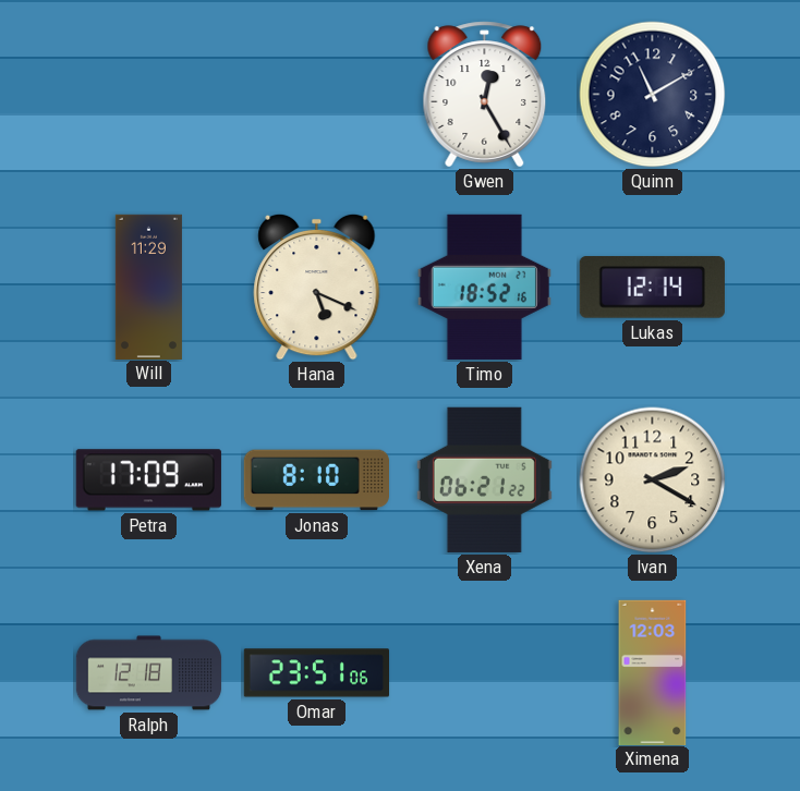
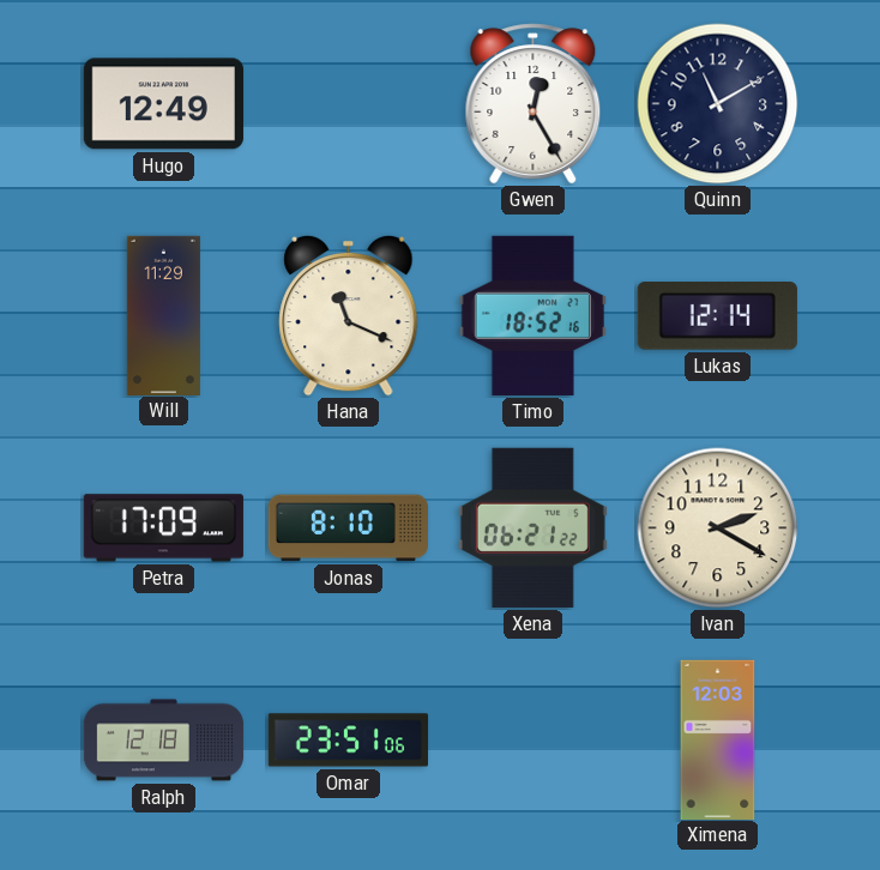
Hugo: none -> 12:49
Hana: 5:19 -> 11:19
